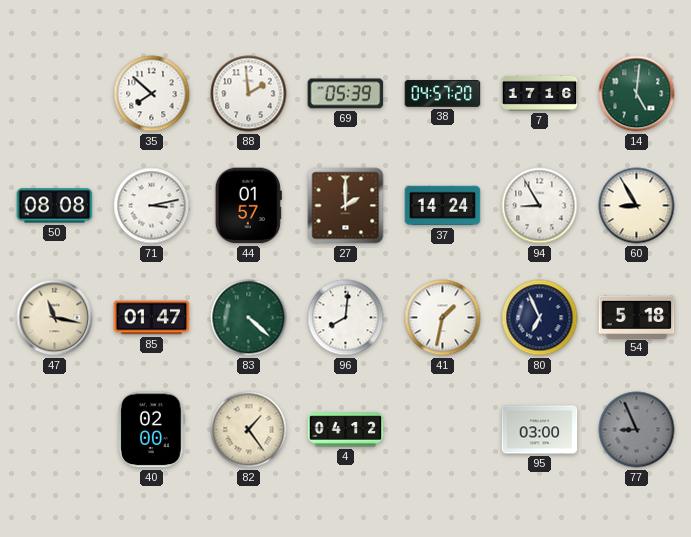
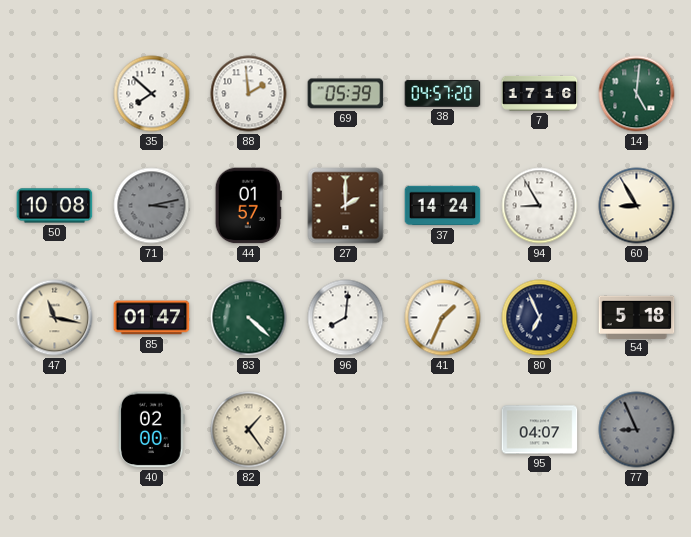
50: 08:08 -> 10:08
71 dial: white -> grey
41: 1:32 -> 1:34
4: 04:12 -> none
95: 03:00 -> 04:07
